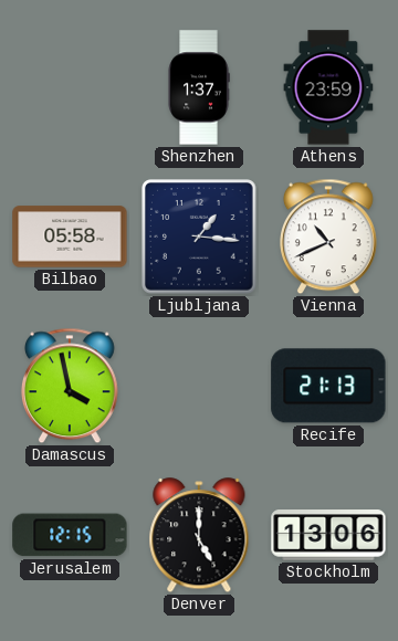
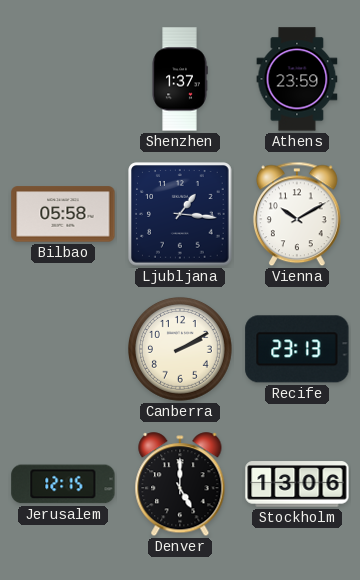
Vienna: 10:41 -> 10:10
Damascus: 3:58 -> none
Canberra: none -> 2:10
Recife: 21:13 -> 23:13
